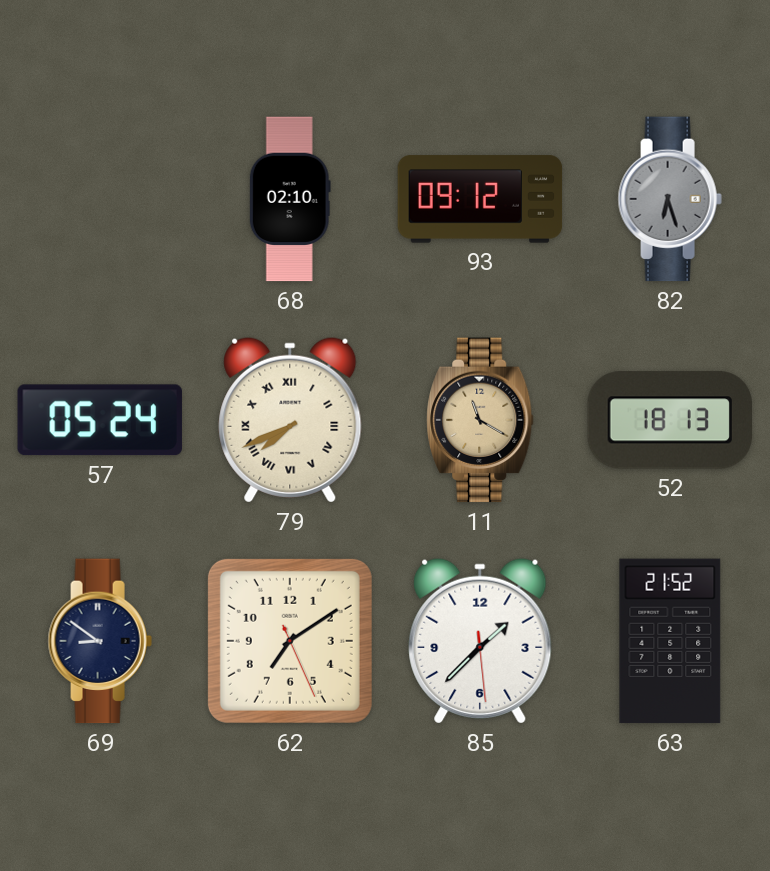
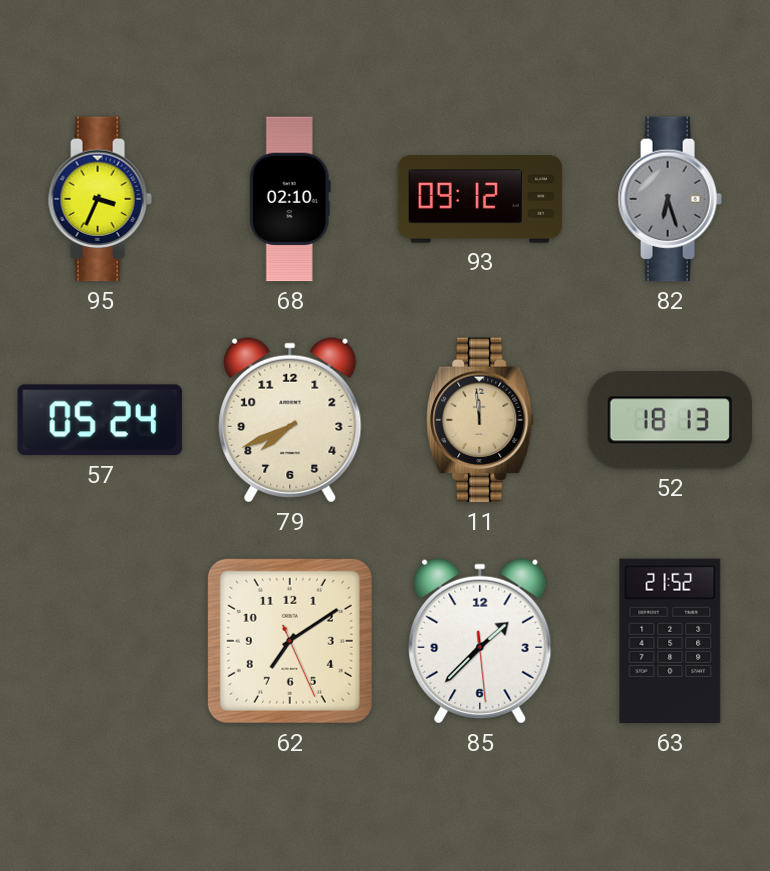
95: none -> 3:34
79 numerals: Roman -> Arabic
11: 11:20 -> 11:59
69: 8:51 -> none
